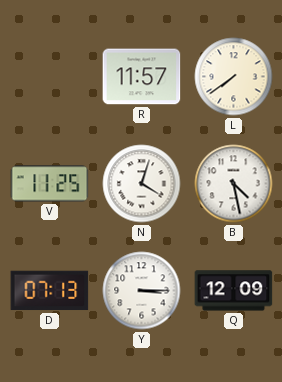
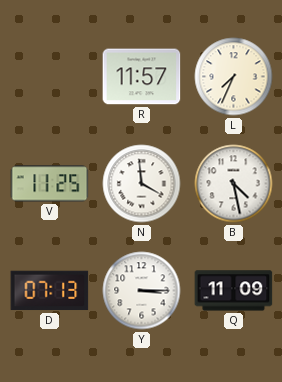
L: 7:39 -> 7:34
N: 4:03 -> 3:59
Q: 12:09 -> 11:09
